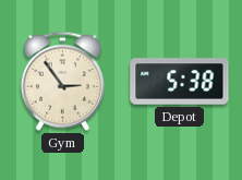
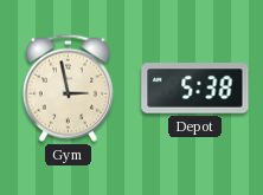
Gym: 2:54 -> 2:58
